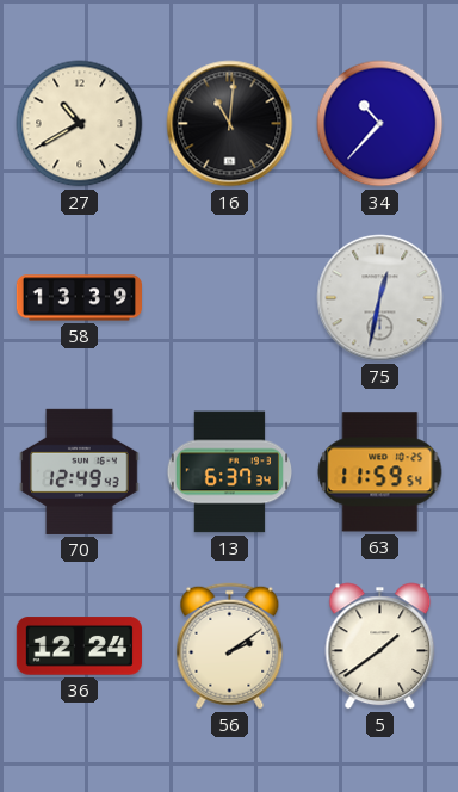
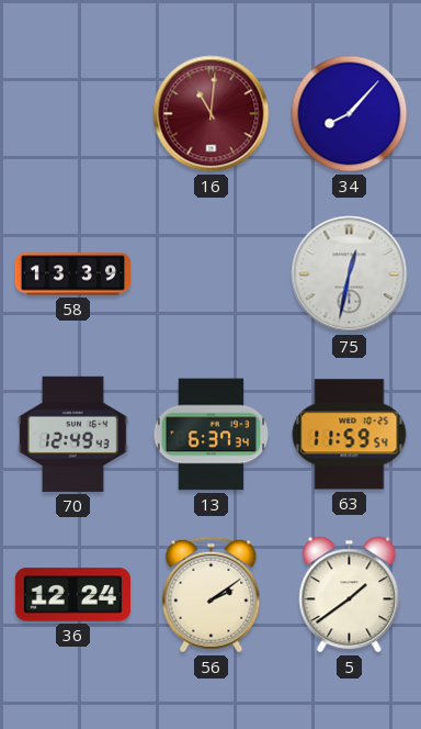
27: 10:40 -> none
16 dial: black -> burgundy
34: 10:37 -> 8:07
